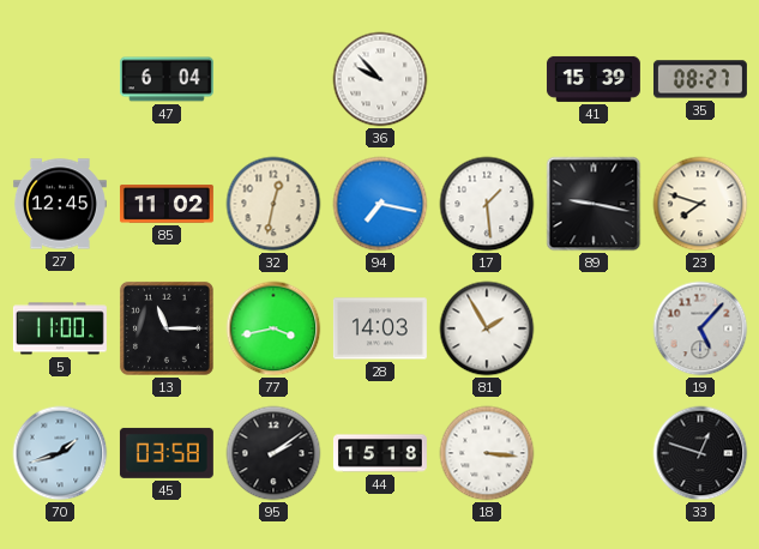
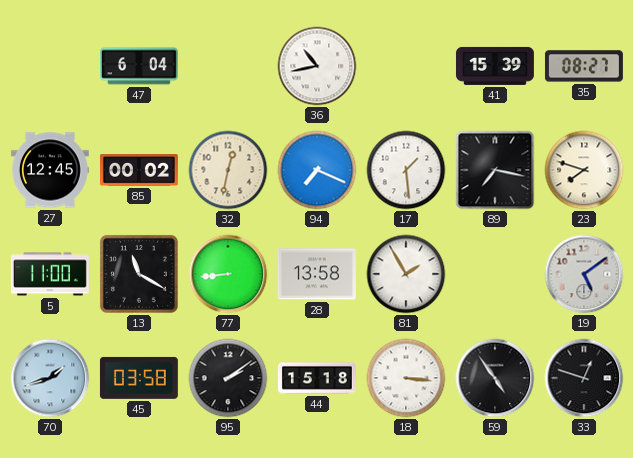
36: 9:53 -> 10:43
85: 11:02 -> 00:02
94: 7:17 -> 7:19
89: 9:17 -> 7:17
13: 11:15 -> 11:20
77: 3:43 -> 8:44
28: 14:03 -> 13:58
19: 5:07 -> 5:09
59: none -> 4:54
